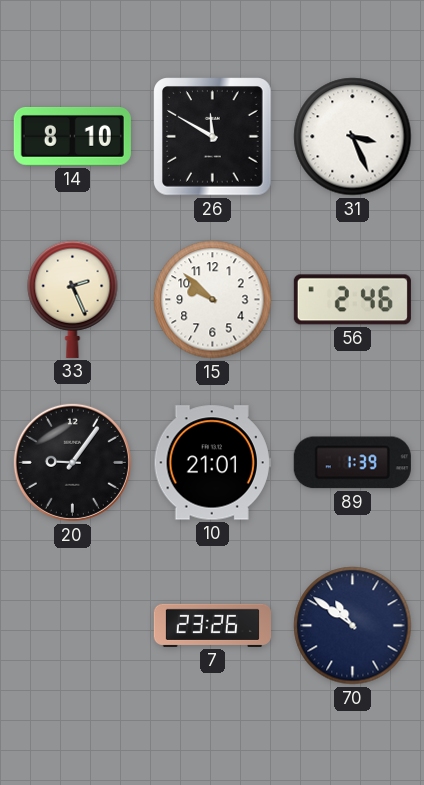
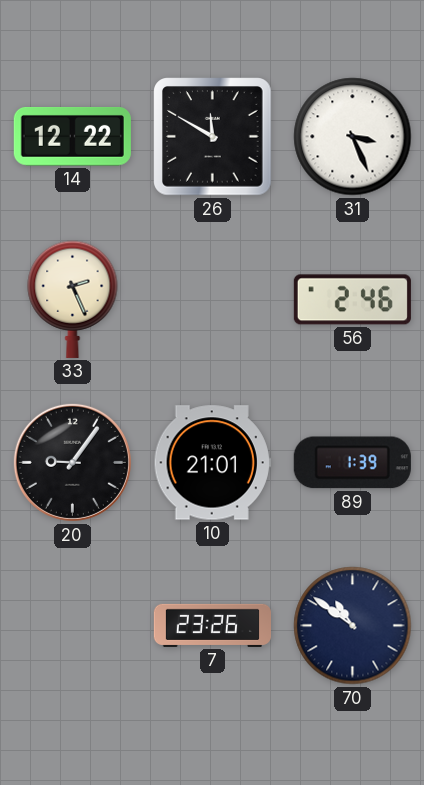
14: 8:10 -> 12:22
15: 9:52 -> none
